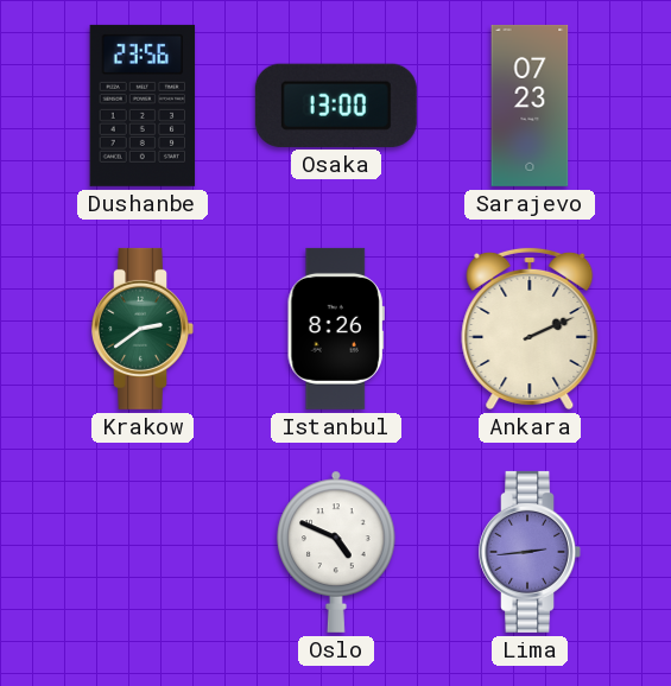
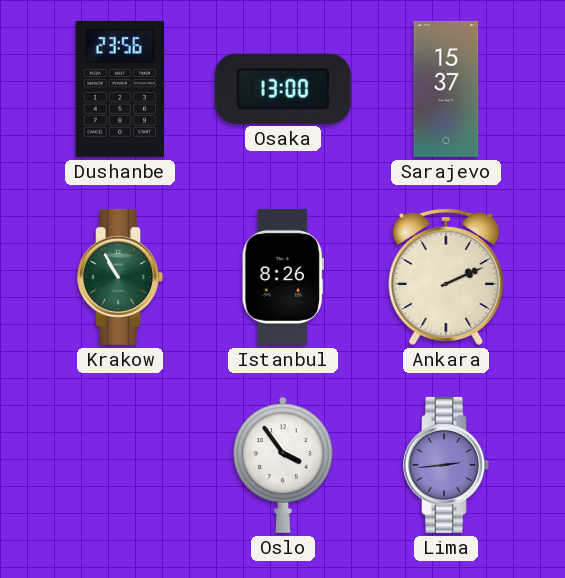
Sarajevo: 07:23 -> 15:37
Krakow: 2:39 -> 10:55
Oslo: 4:49 -> 3:54
